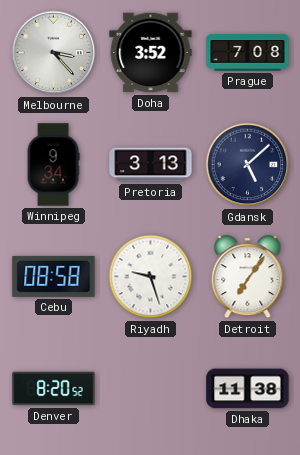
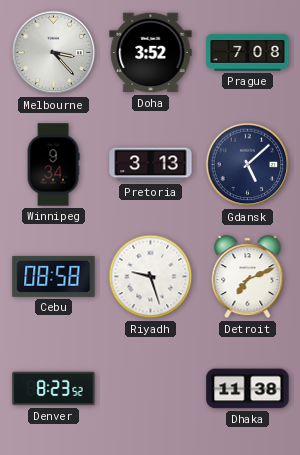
Detroit: 7:06 -> 7:11
Denver: 8:20 -> 8:23
